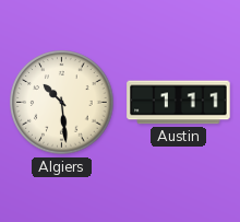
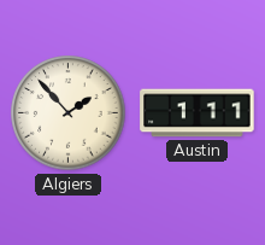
Algiers: 10:29 -> 1:53
